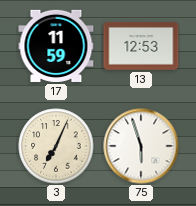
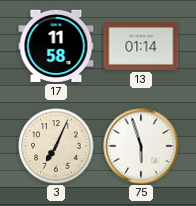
17: 11:59 -> 11:58
13: 12:53 -> 01:14
